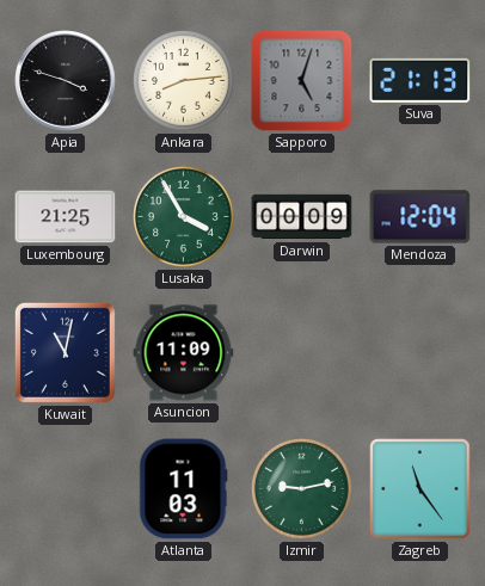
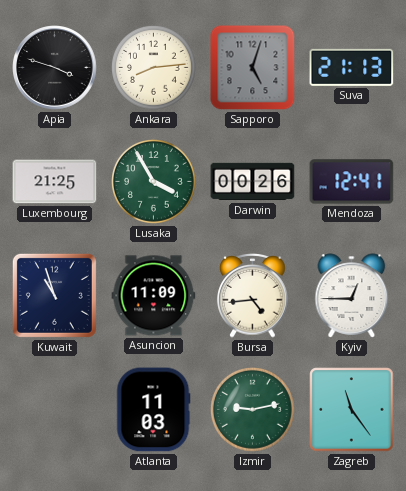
Darwin: 00:09 -> 00:26
Mendoza: 12:04 -> 12:41
Kuwait: 11:02 -> 10:57
Bursa: none -> 4:44
Kyiv: none -> 12:45
